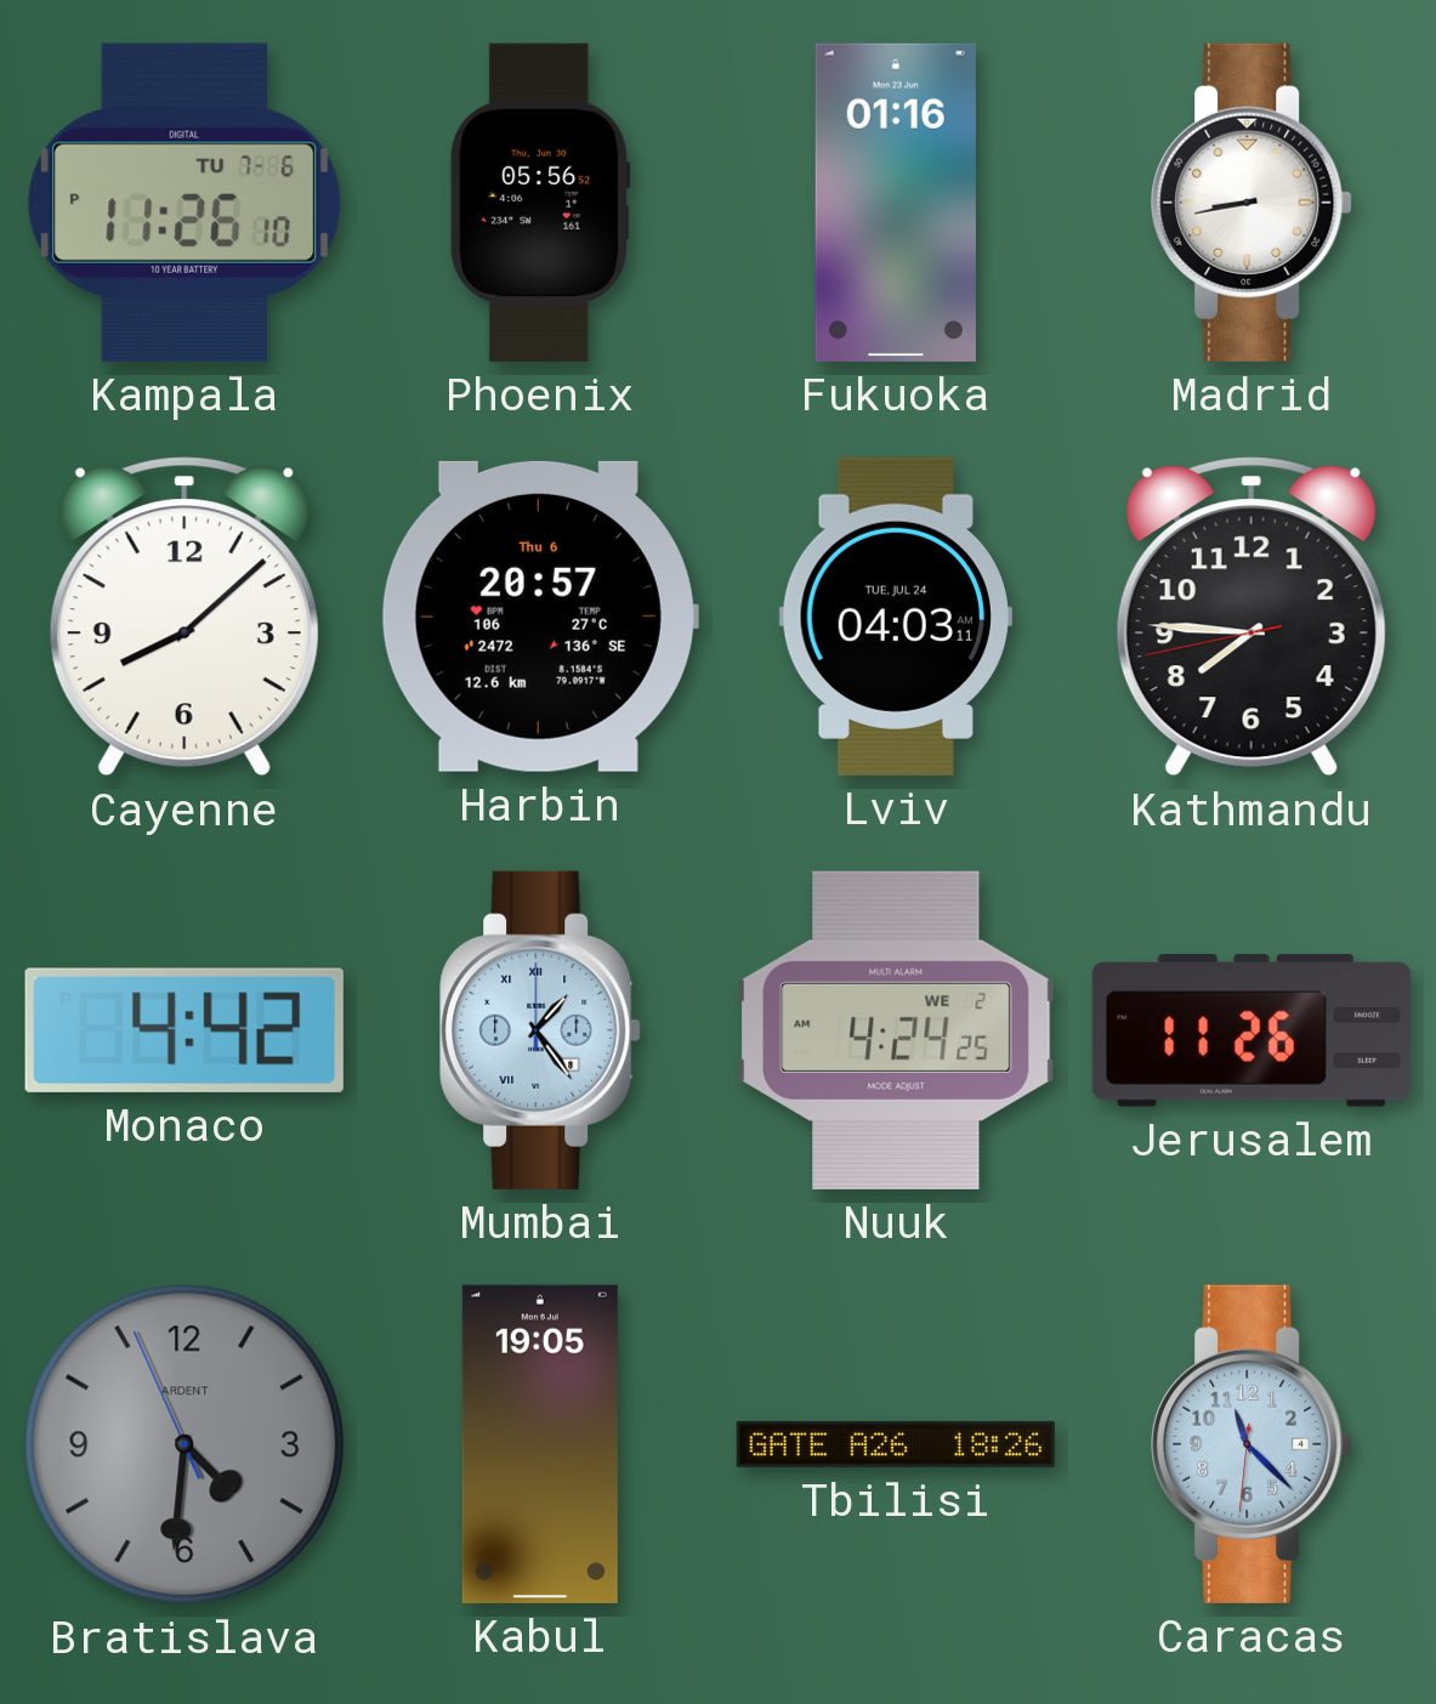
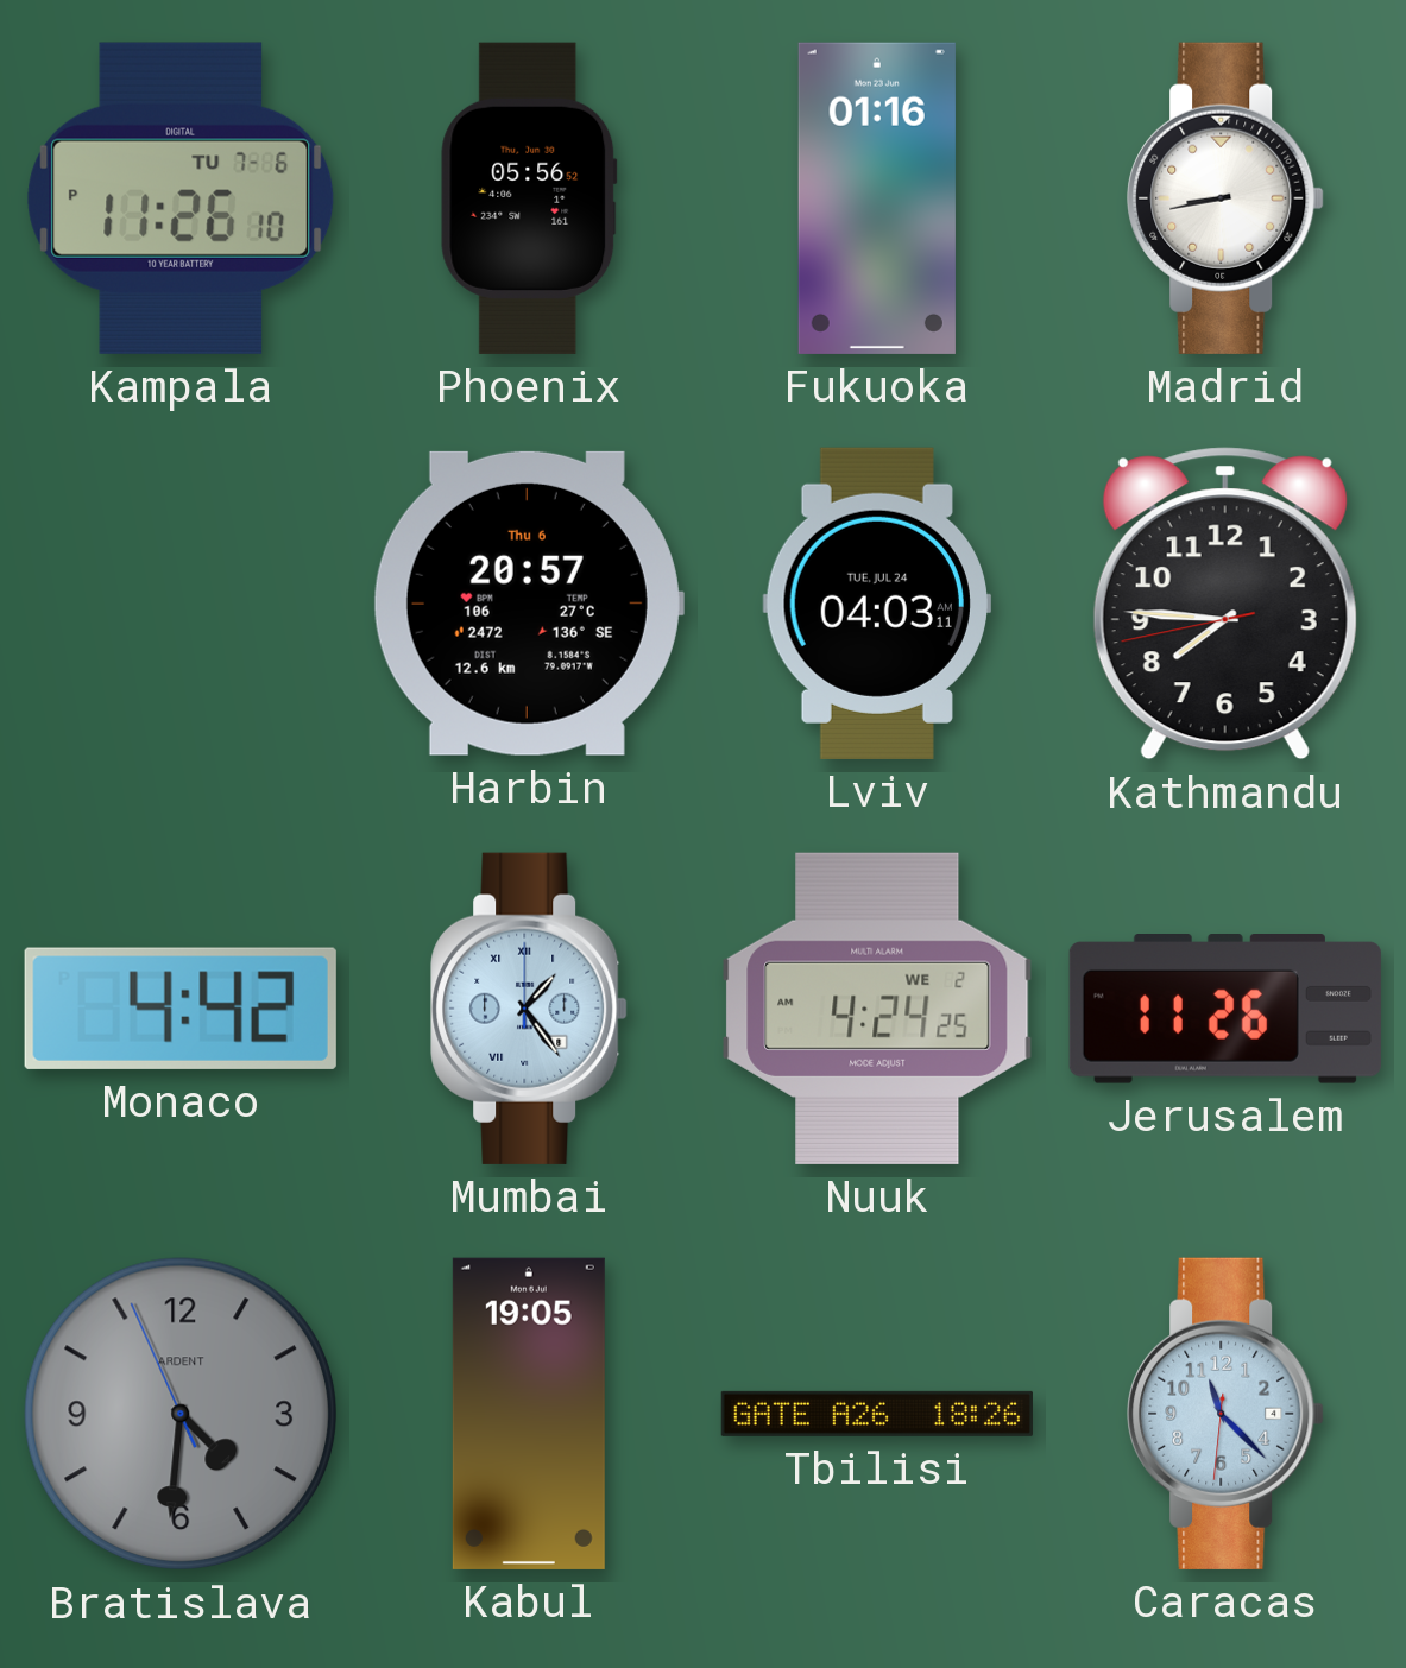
Cayenne: 8:08 -> none
